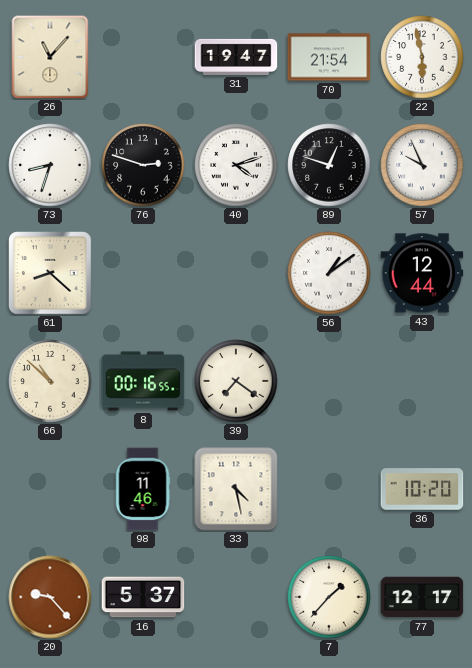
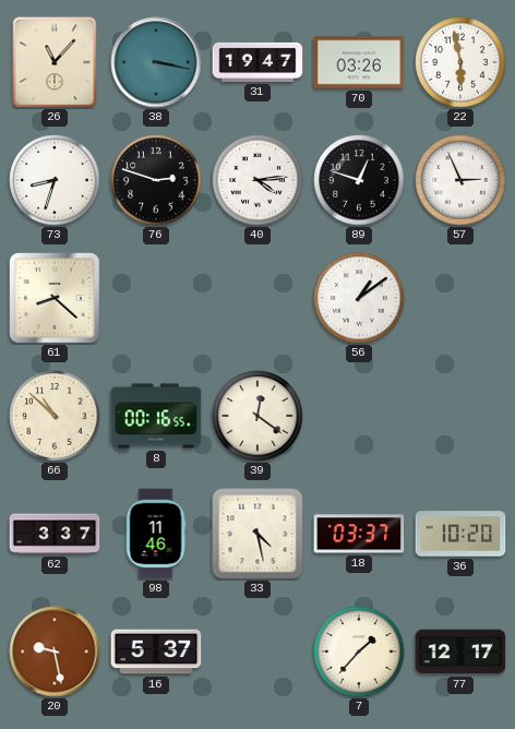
38: none -> 3:17
70: 21:54 -> 03:26
40: 4:12 -> 4:14
57: 9:56 -> 2:56
43: 12:44 -> none
39: 7:21 -> 12:21
62: none -> 3:37
18: none -> 03:37
20: 9:23 -> 9:28
